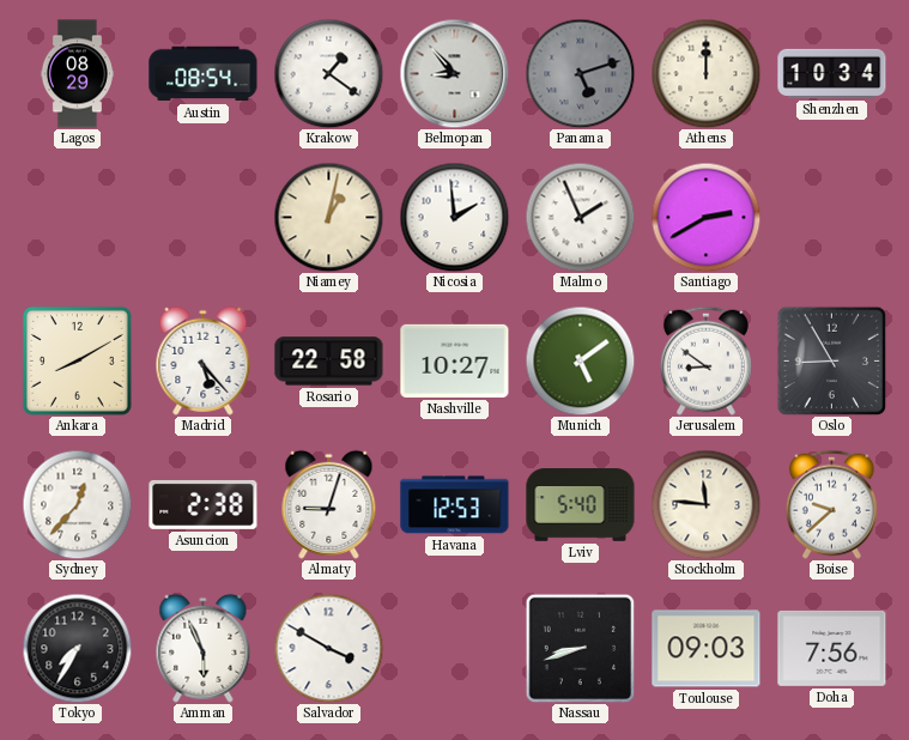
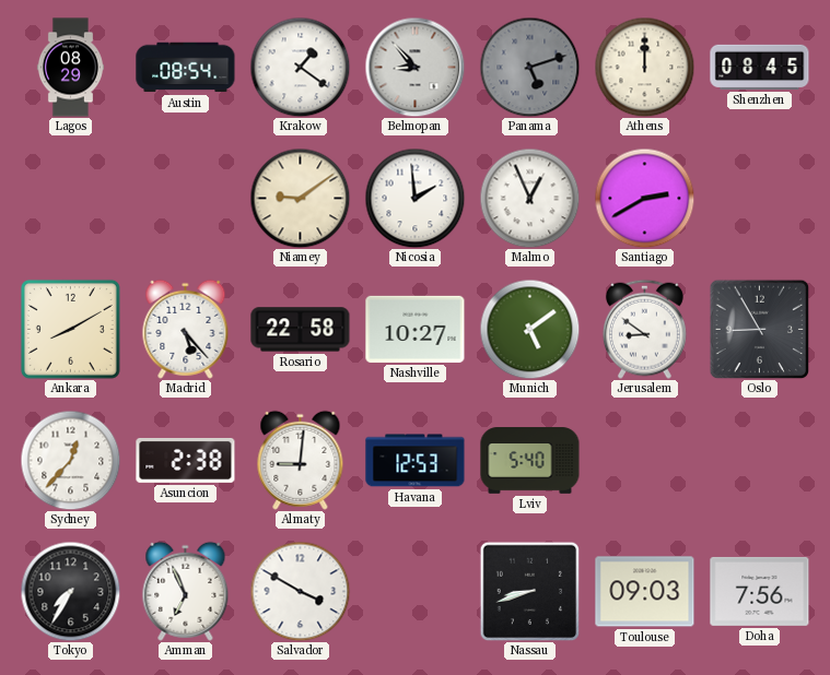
Shenzhen: 10:34 -> 08:45
Niamey: 1:02 -> 9:09
Malmo: 1:56 -> 12:56
Almaty: 9:03 -> 9:01
Stockholm: 11:46 -> none
Boise: 9:38 -> none
Amman: 5:56 -> 6:56
